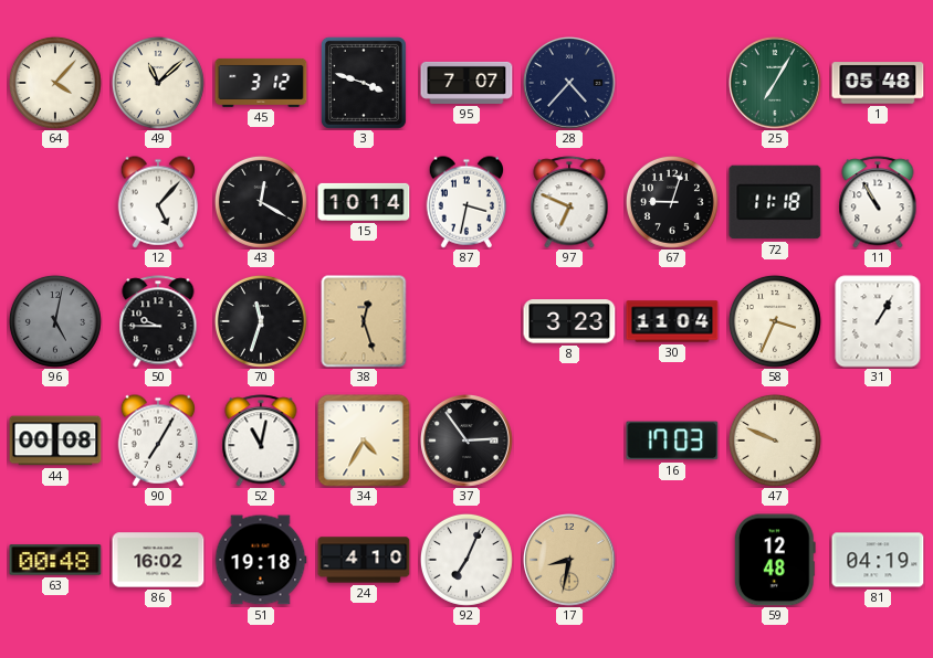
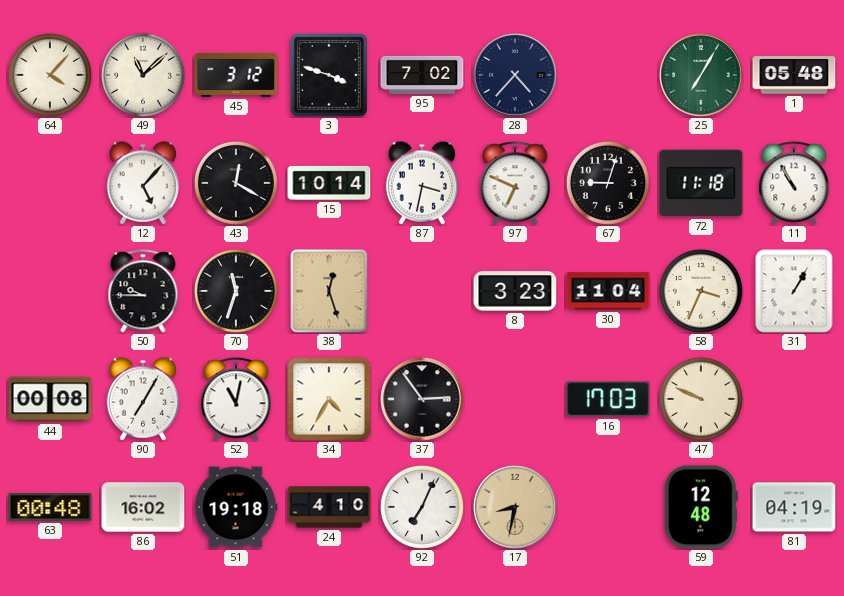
95: 7:07 -> 7:02
96: 5:02 -> none
